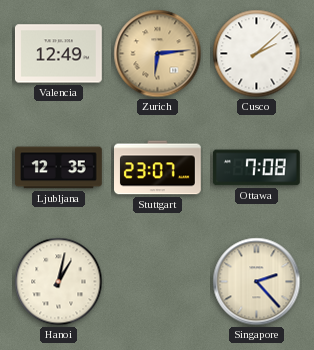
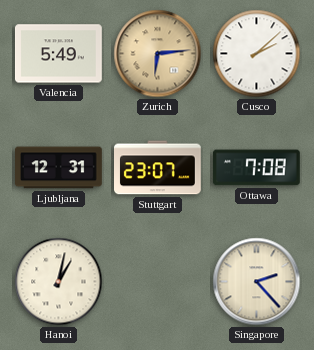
Valencia: 12:49 -> 5:49
Ljubljana: 12:35 -> 12:31
